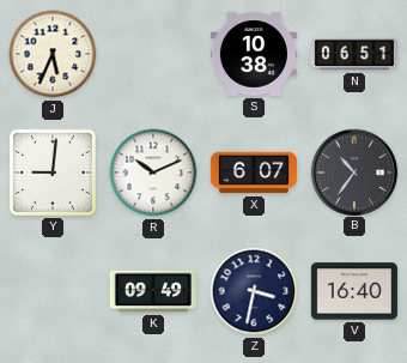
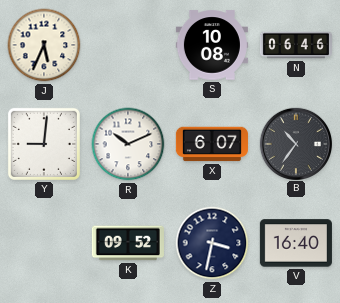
S: 10:38 -> 10:08
N: 06:51 -> 06:46
K: 09:49 -> 09:52
